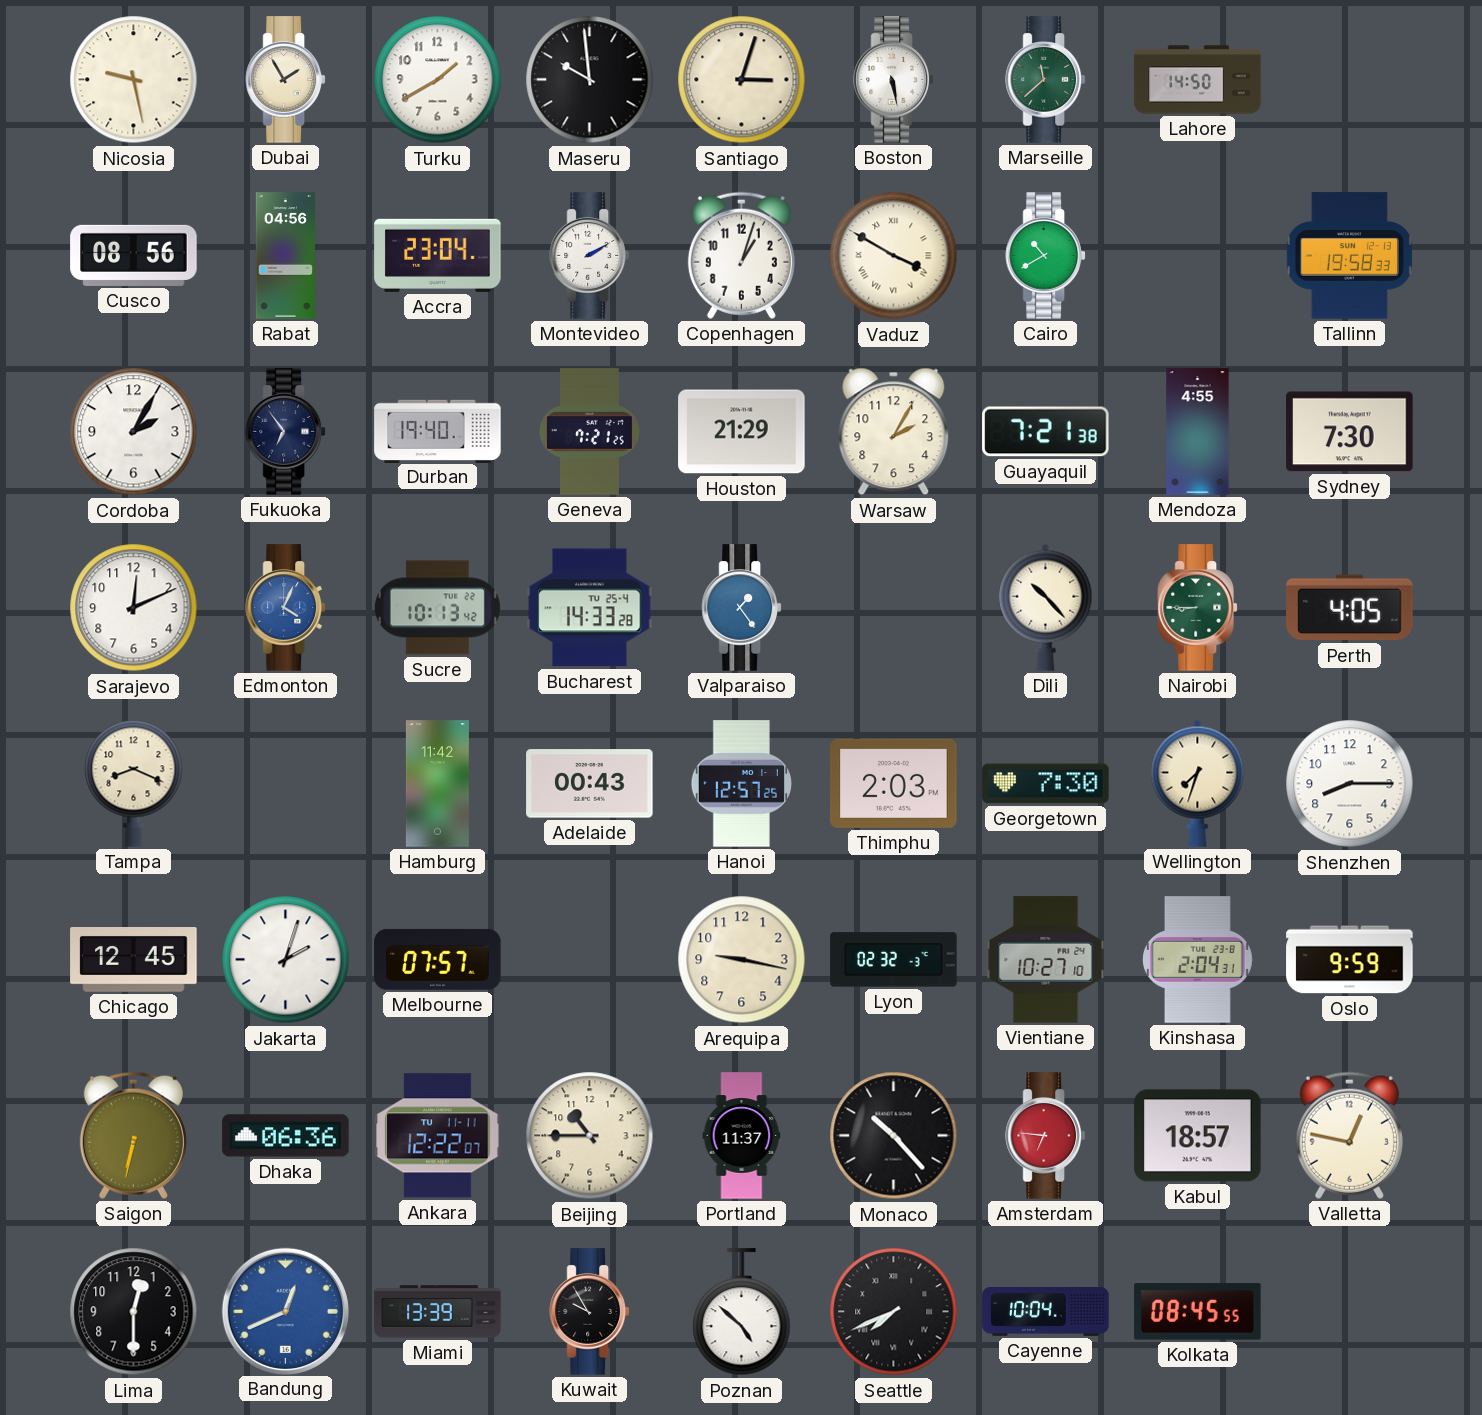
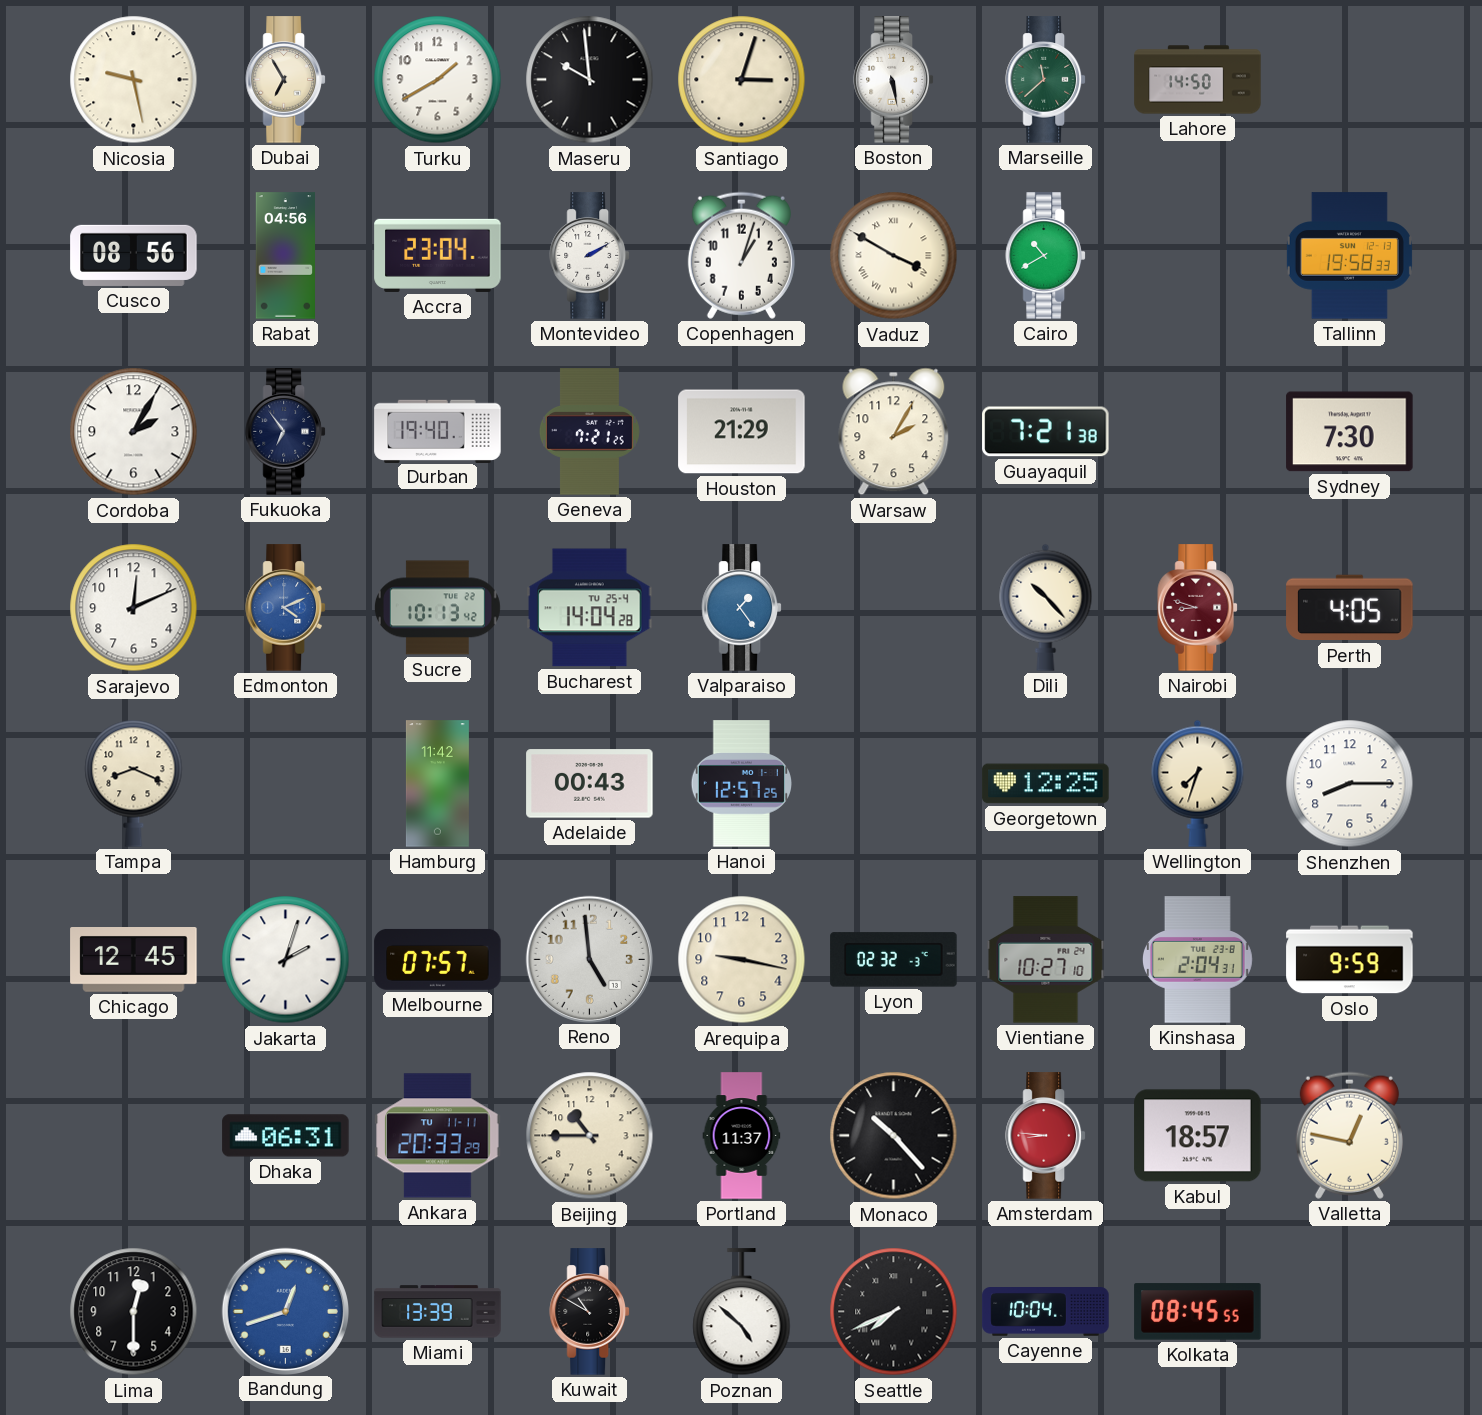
Dubai: 1:55 -> 6:55
Mendoza: 4:55 -> none
Edmonton: 4:04 -> 4:11
Bucharest: 14:33 -> 14:04
Nairobi: 8:45 -> 8:48
Nairobi dial: green -> burgundy
Thimphu: 2:03 -> none
Georgetown: 7:30 -> 12:25
Reno: none -> 4:59
Saigon: 6:32 -> none
Dhaka: 06:36 -> 06:31
Ankara: 12:22 -> 20:33
Amsterdam: 6:46 -> 8:46
Bandung: 12:41 -> 12:42
Kuwait: 9:55 -> 10:50
